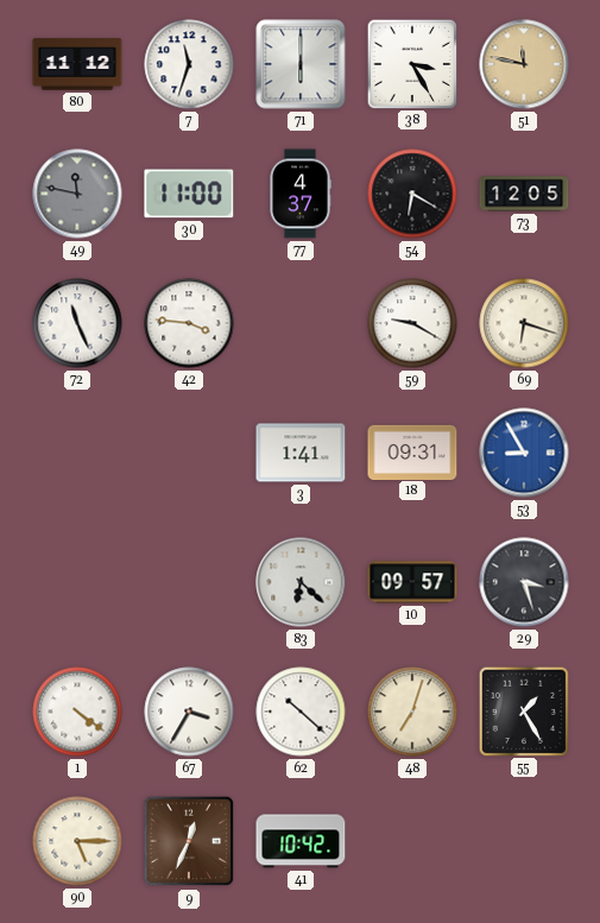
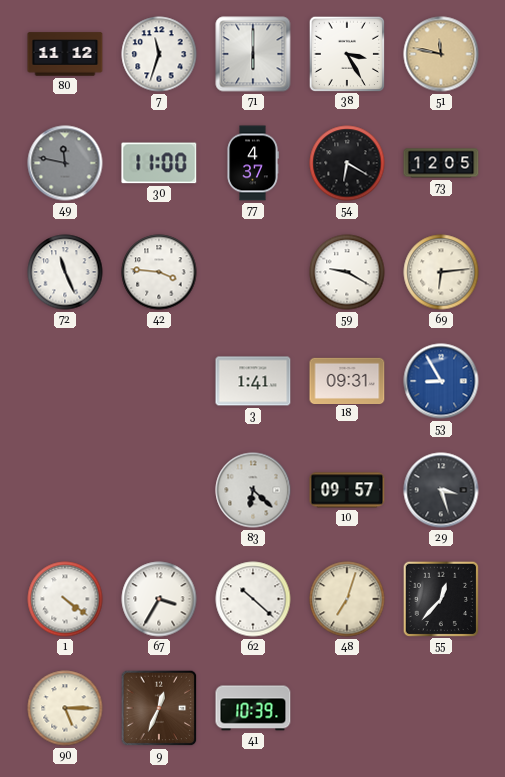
69: 6:18 -> 6:14
55: 1:25 -> 12:37
41: 10:42 -> 10:39
